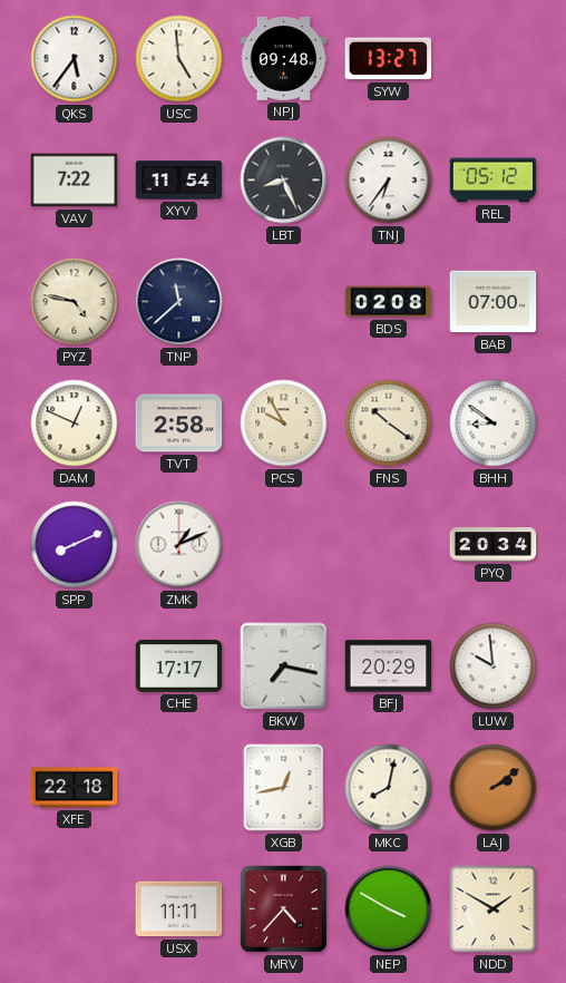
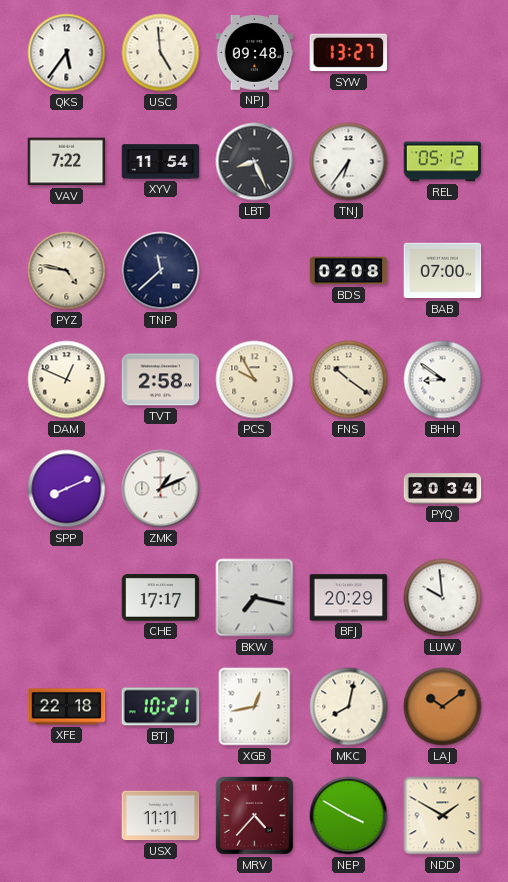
BTJ: none -> 10:21
LAJ: 2:09 -> 10:09
